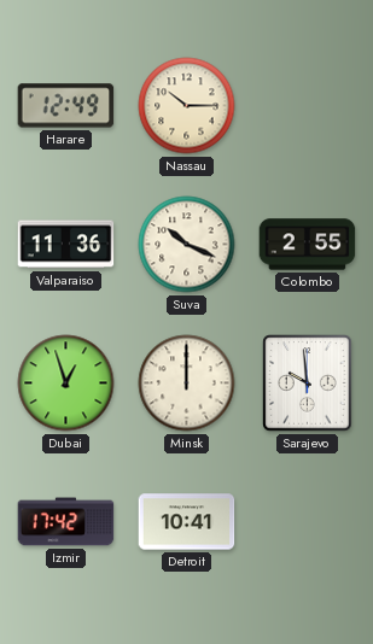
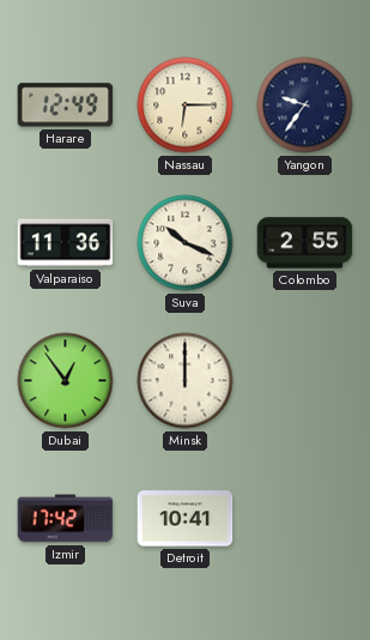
Nassau: 10:15 -> 6:15
Yangon: none -> 9:36
Dubai: 12:57 -> 12:54
Sarajevo: 9:59 -> none
